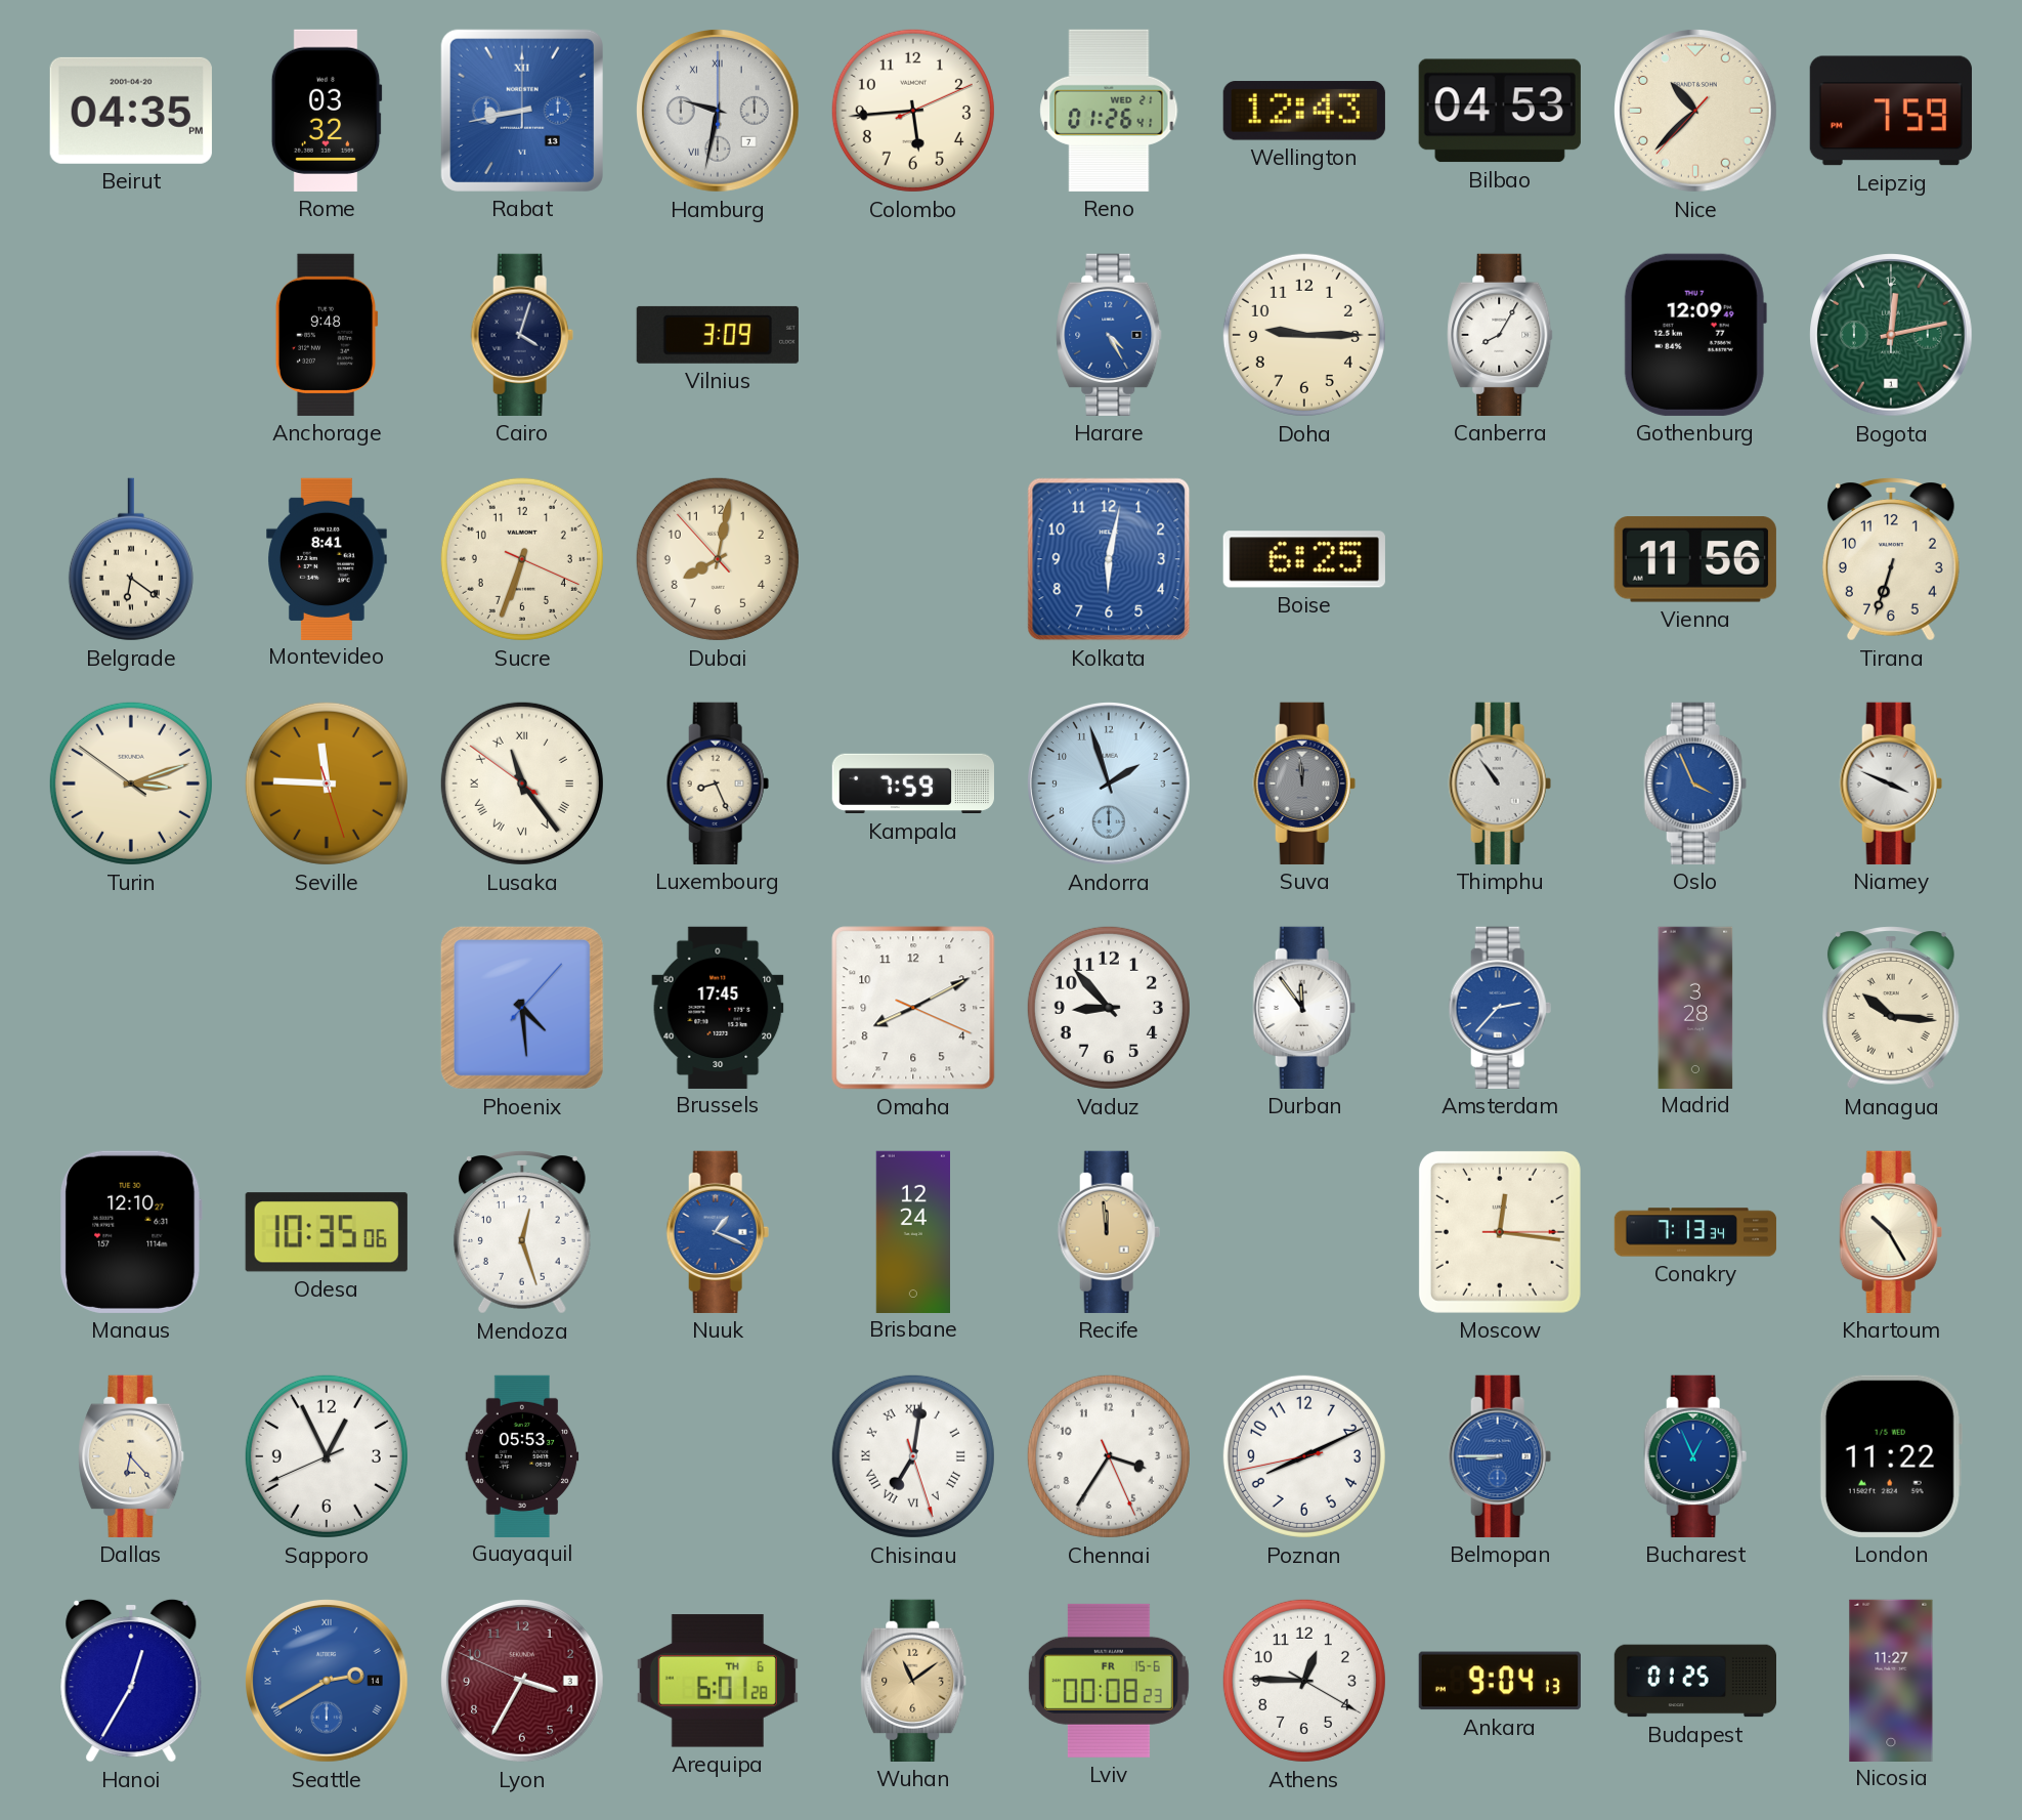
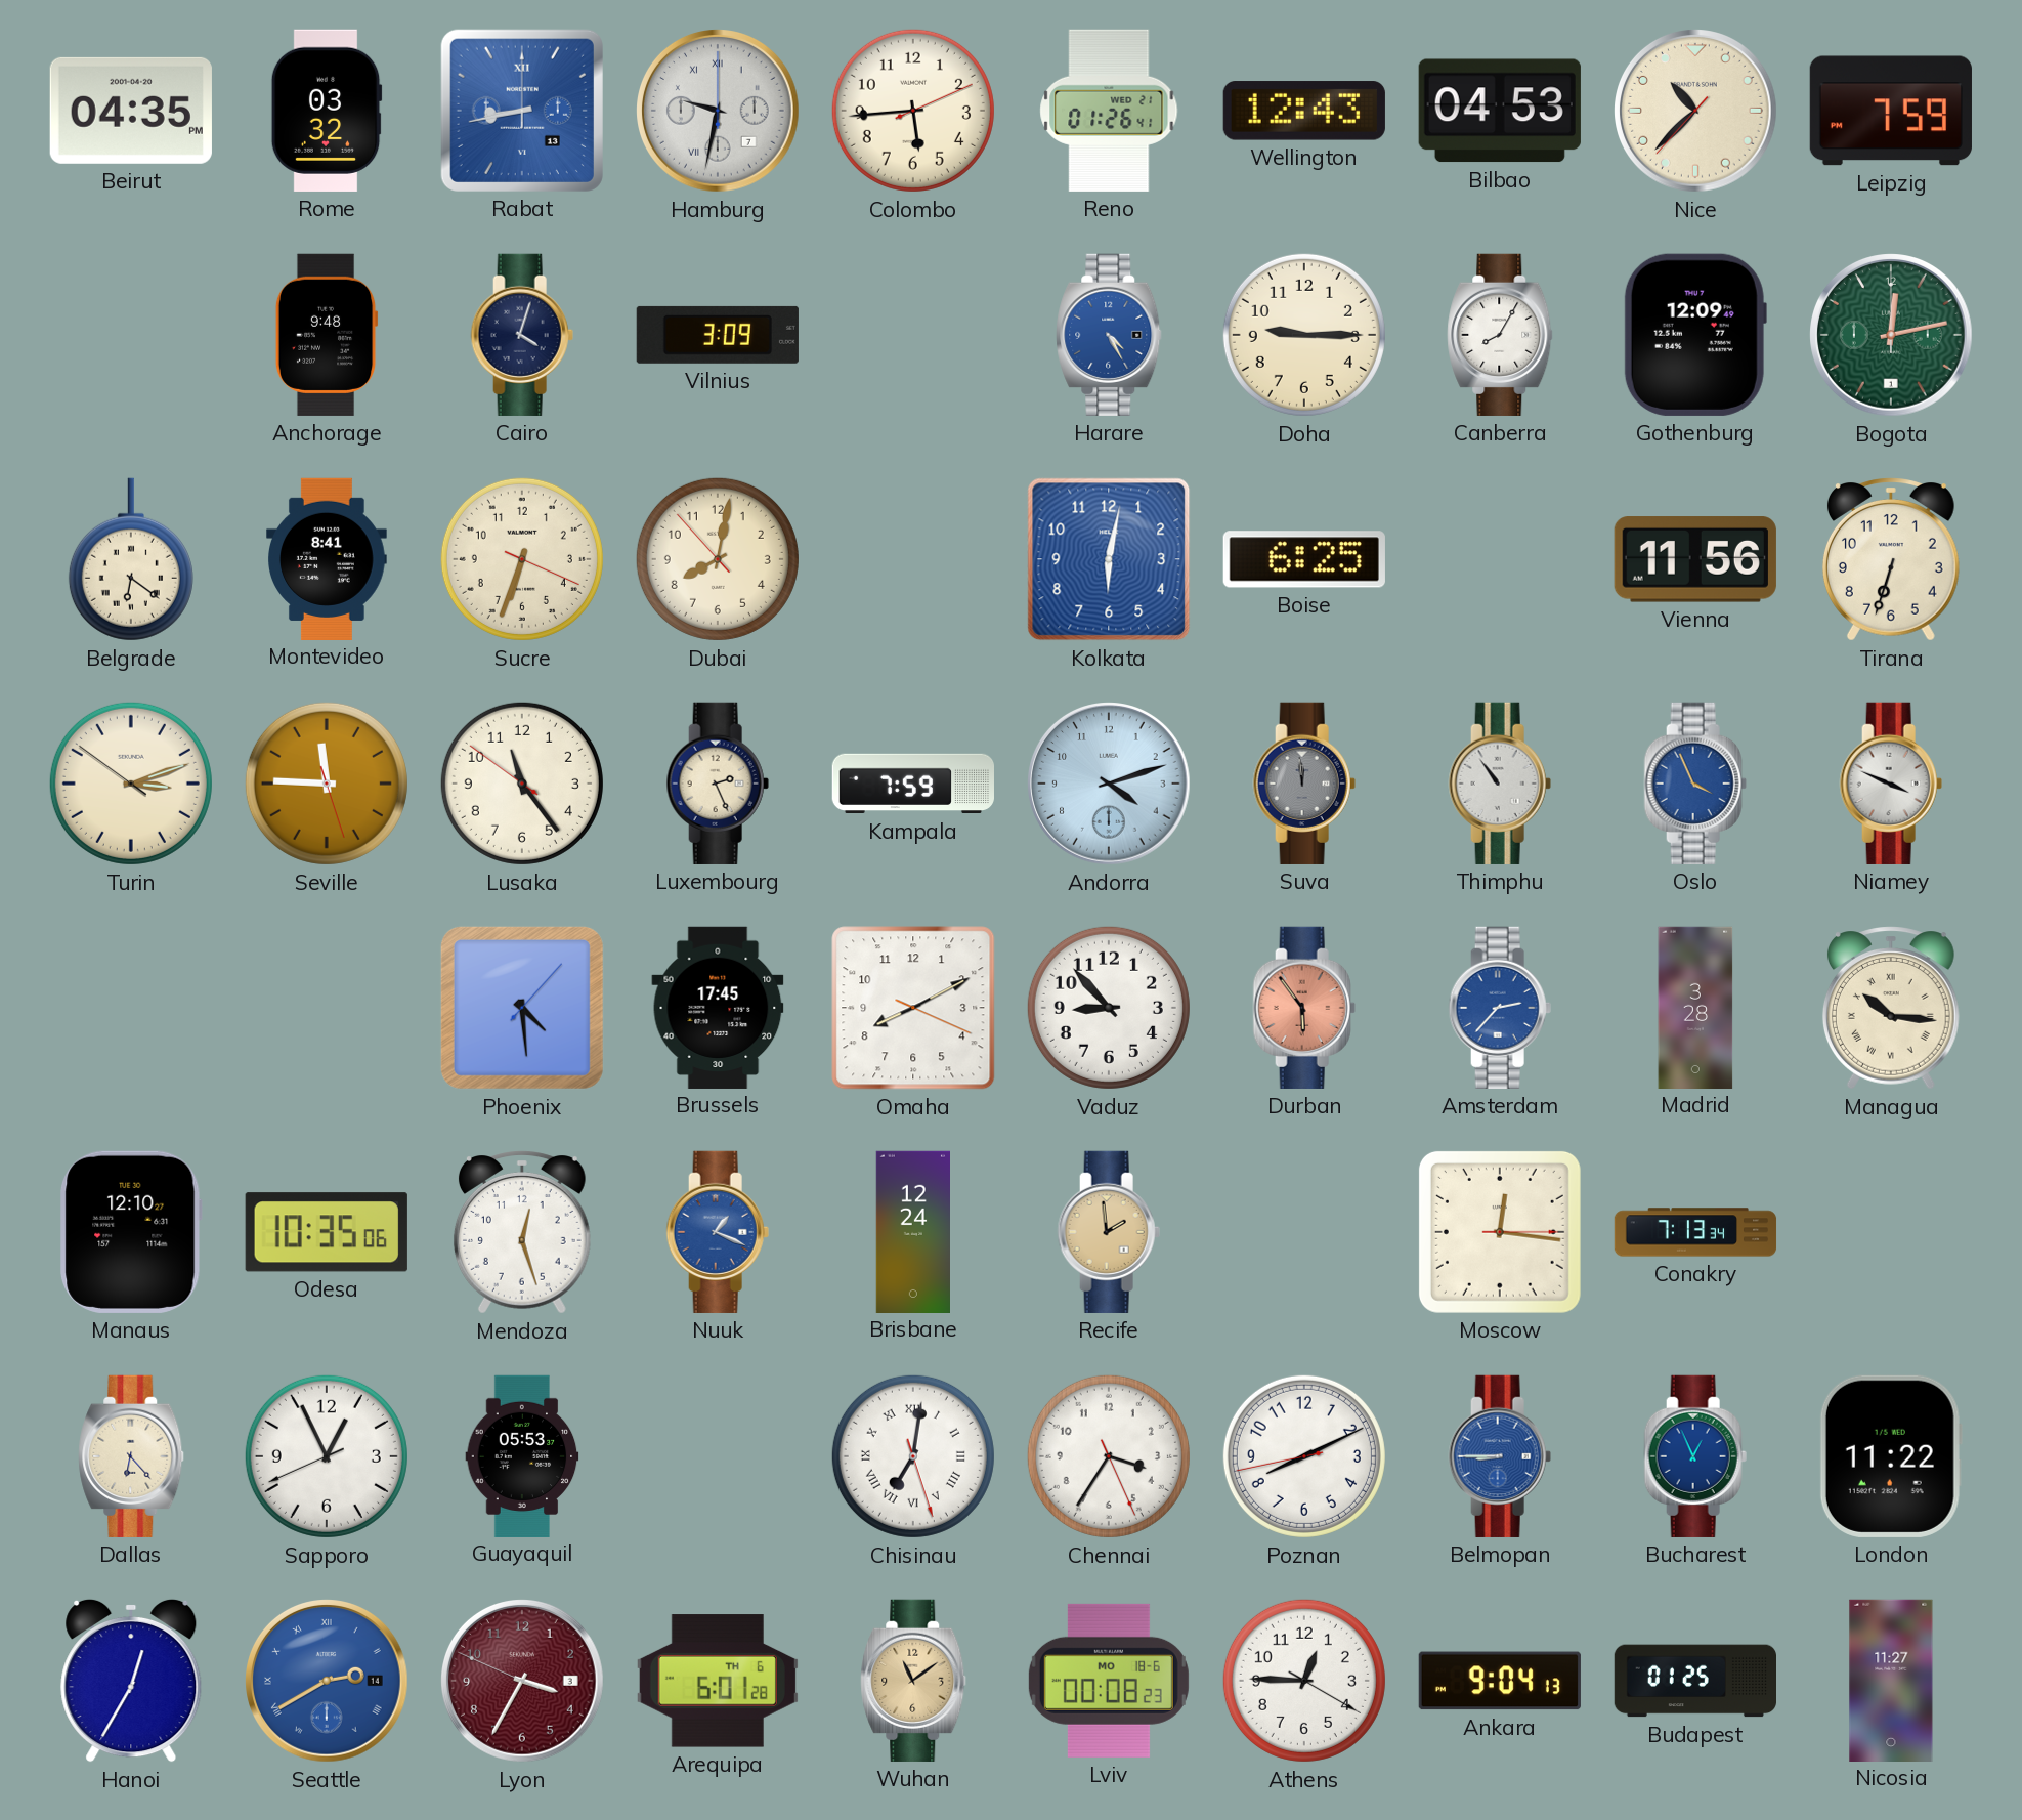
Lusaka numerals: Roman -> Arabic
Luxembourg: 8:26 -> 2:26
Andorra: 1:57 -> 4:12
Durban: 11:54 -> 5:54
Durban dial: white -> salmon
Recife: 11:59 -> 1:59
Khartoum: 10:25 -> none
Lviv date: FR 15-6 -> MO 18-6
